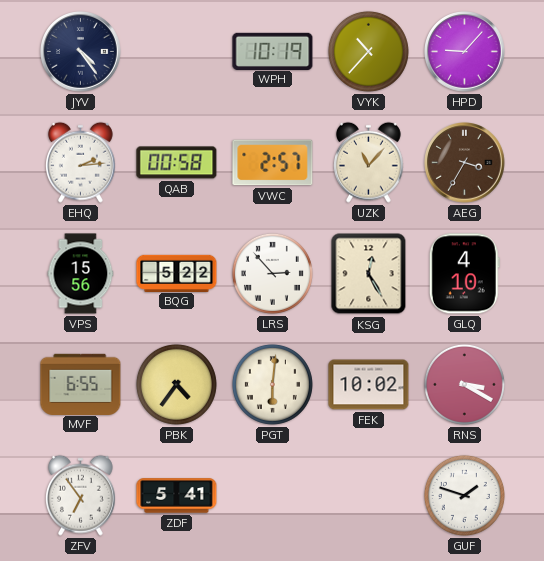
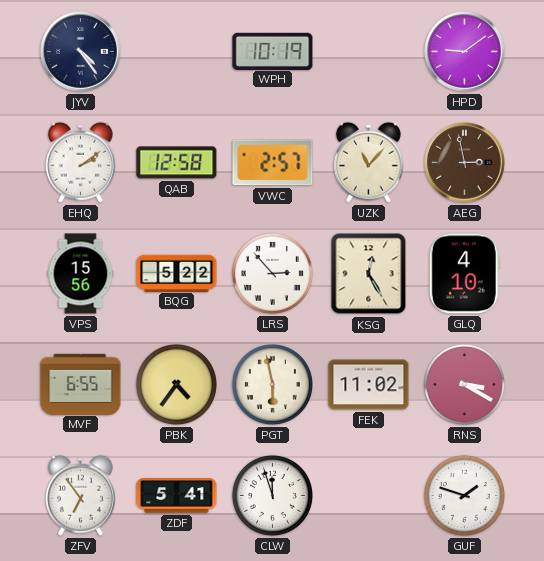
VYK: 10:37 -> none
HPD: 9:07 -> 9:09
EHQ: 2:14 -> 2:09
QAB: 00:58 -> 12:58
AEG: 3:35 -> 2:58
PGT: 6:01 -> 5:58
FEK: 10:02 -> 11:02
CLW: none -> 11:57
